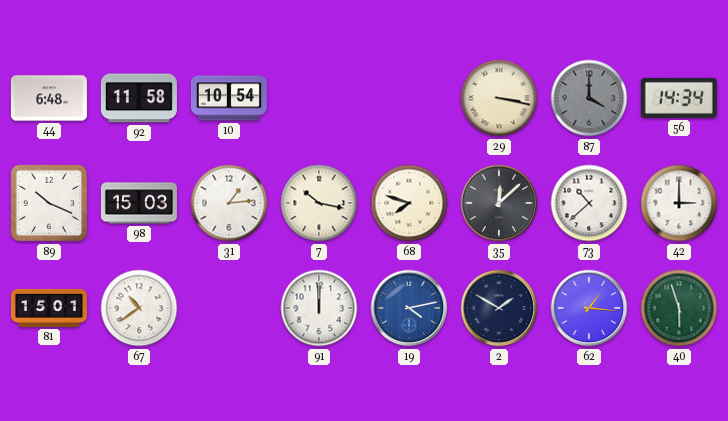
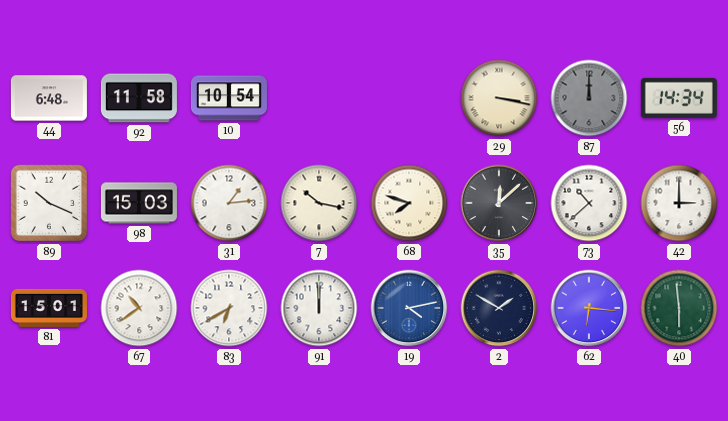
87: 4:00 -> 12:00
83: none -> 6:40
62: 1:16 -> 6:16
40: 5:57 -> 5:59
